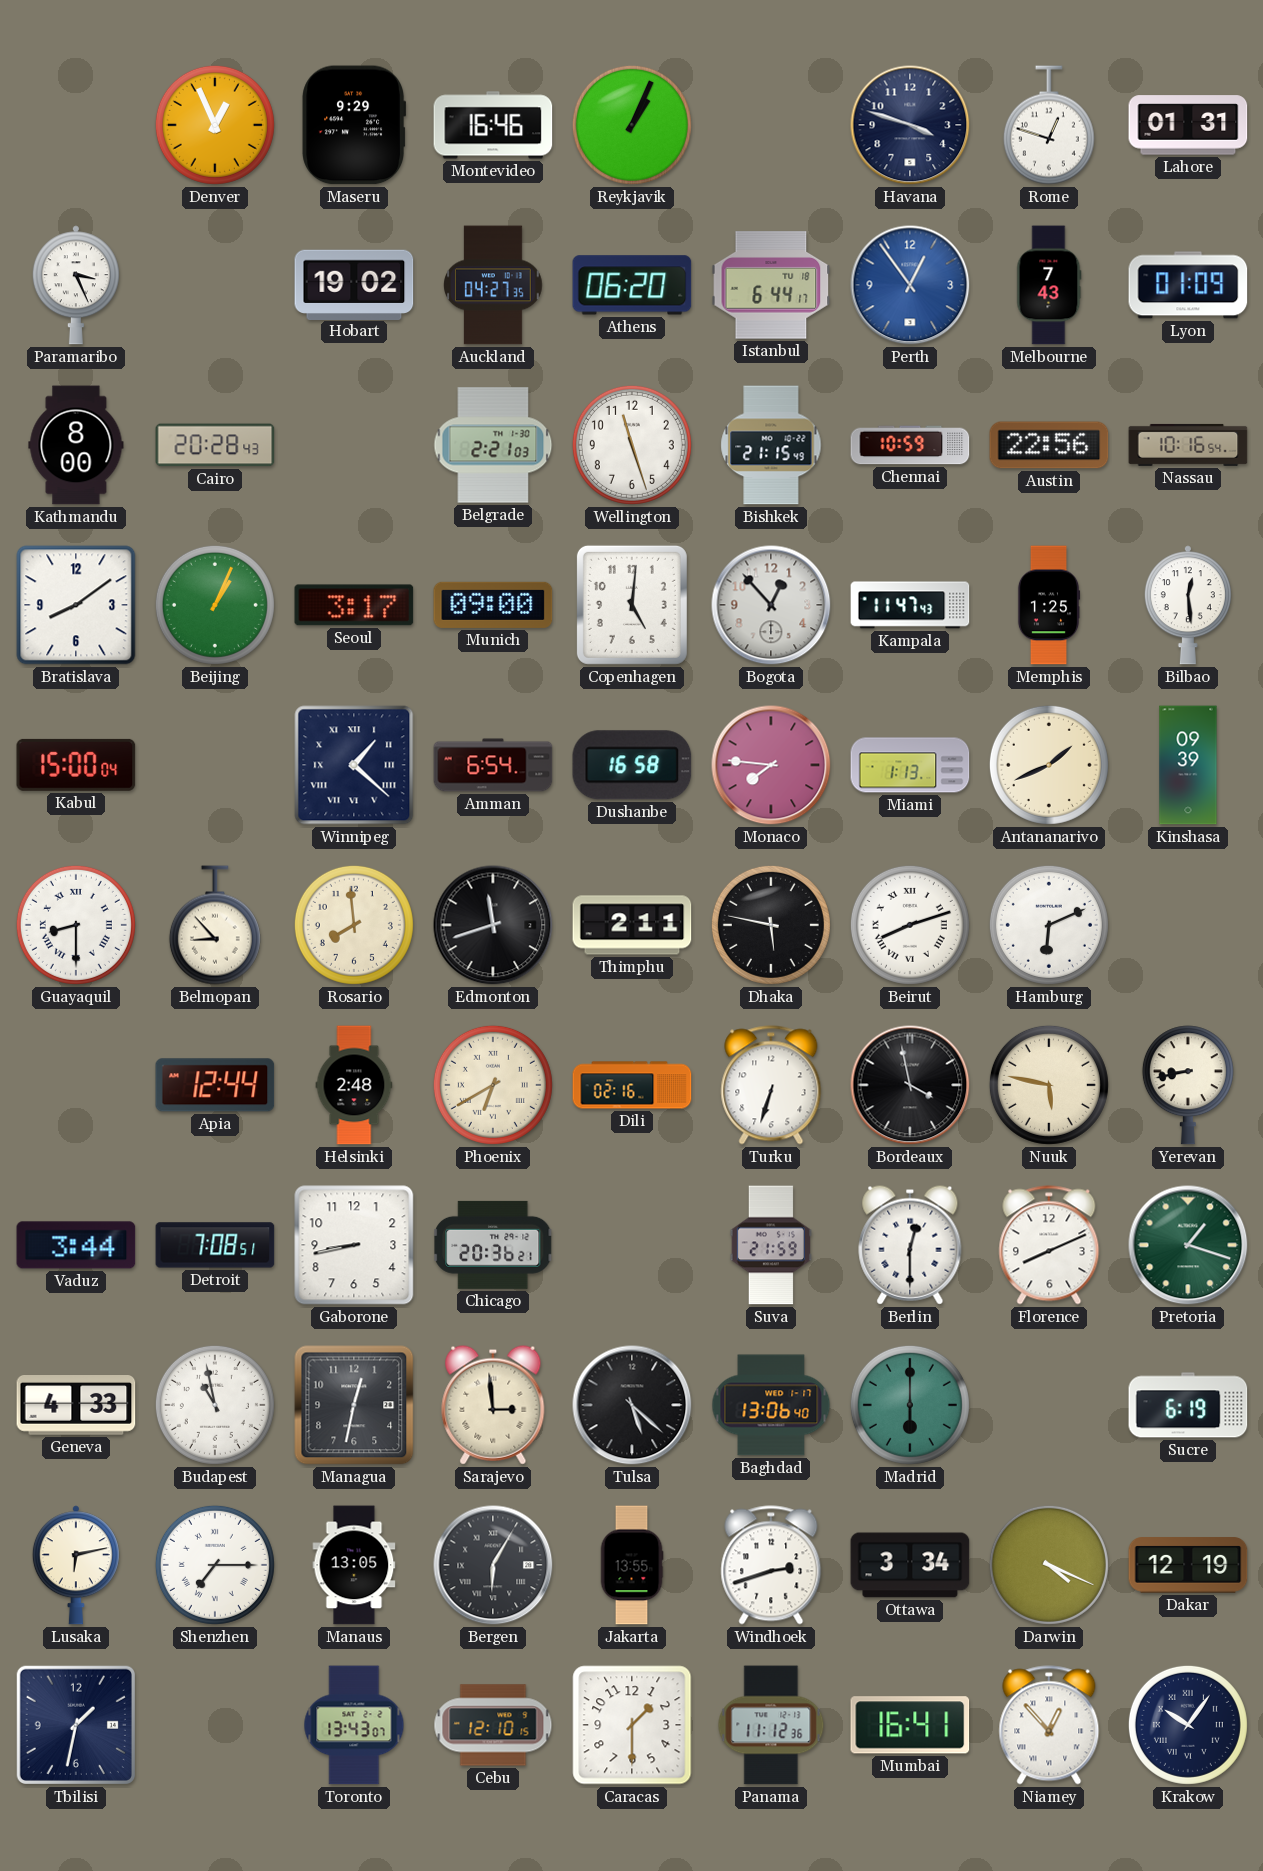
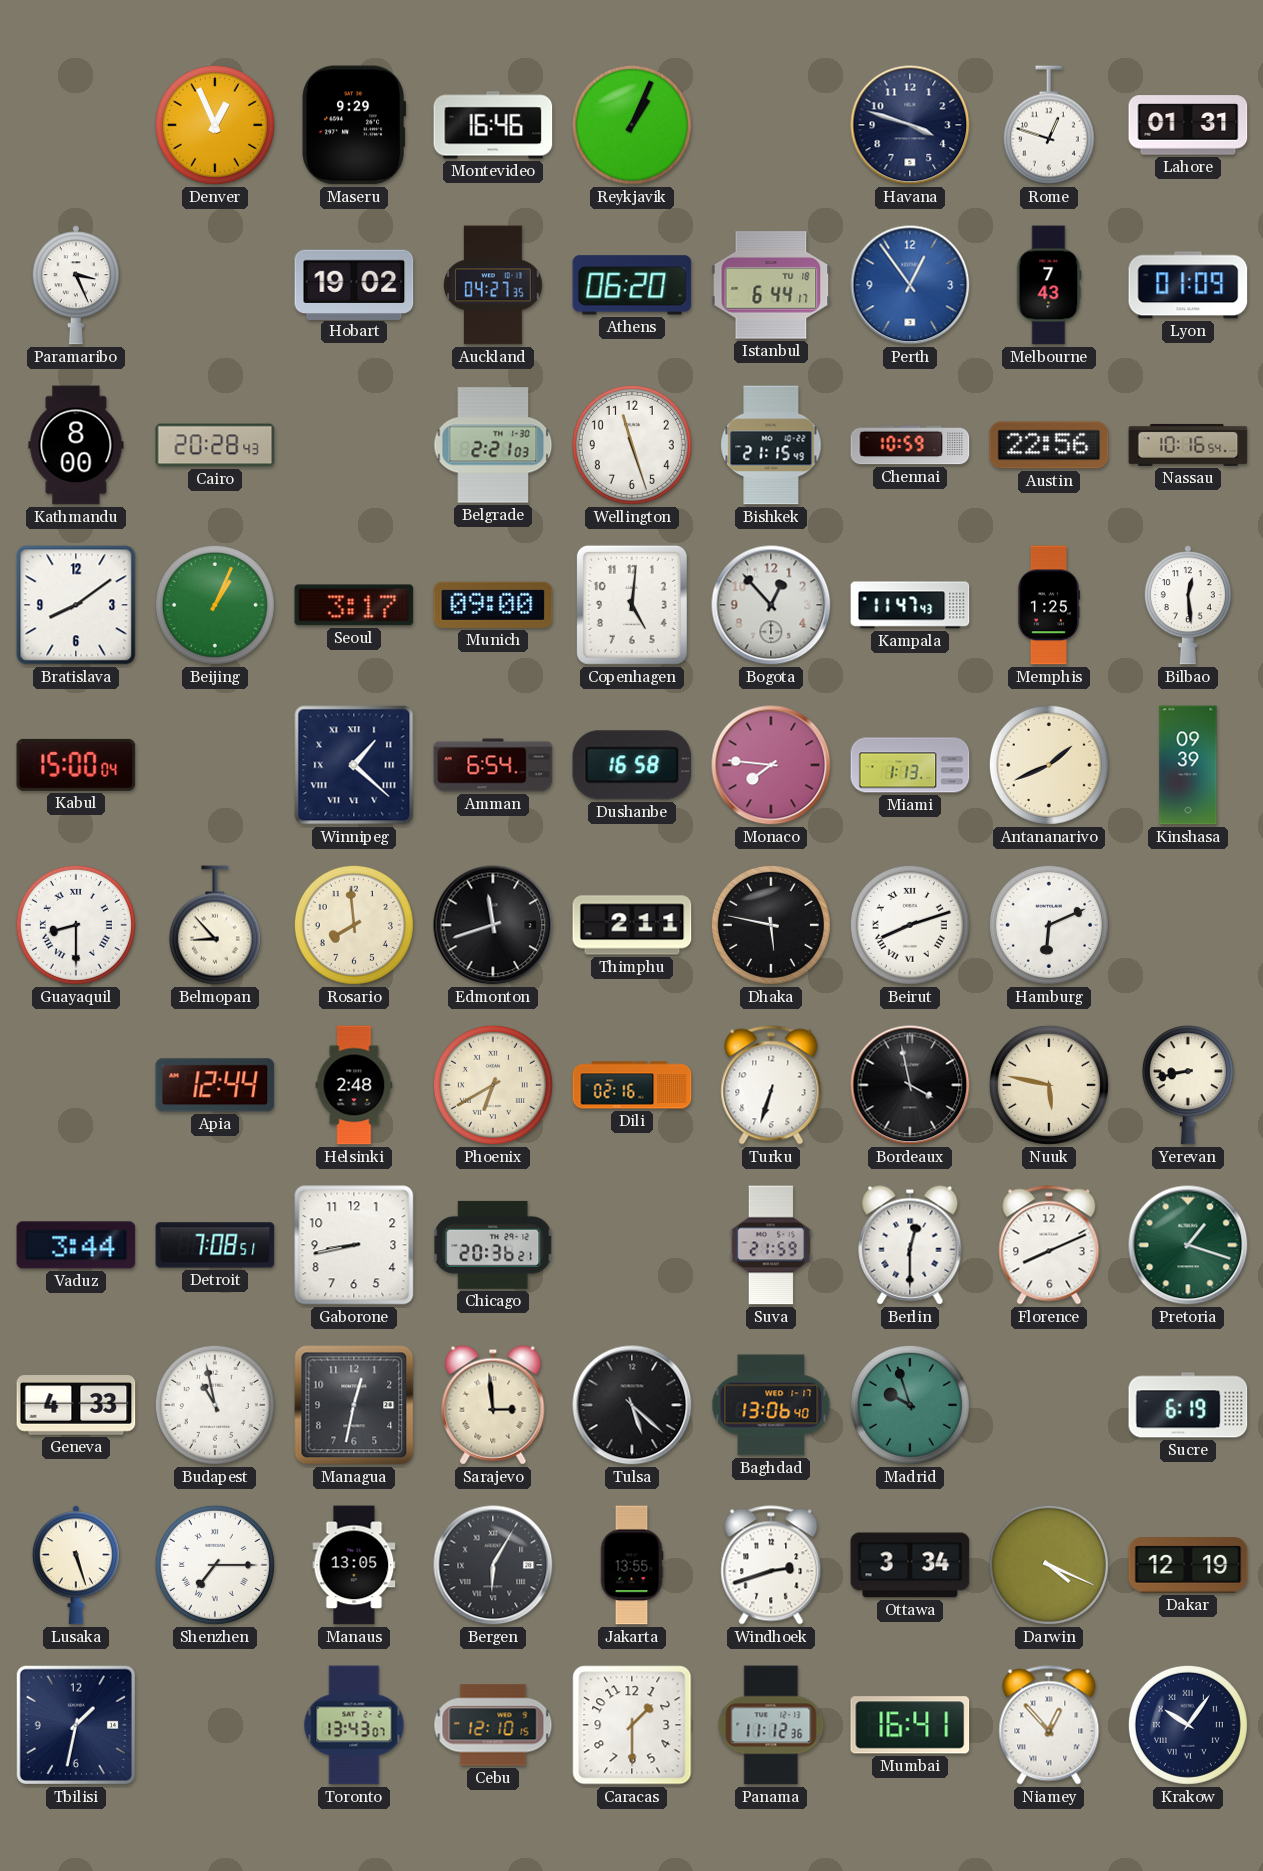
Madrid: 6:00 -> 9:57
Lusaka: 6:13 -> 5:27
